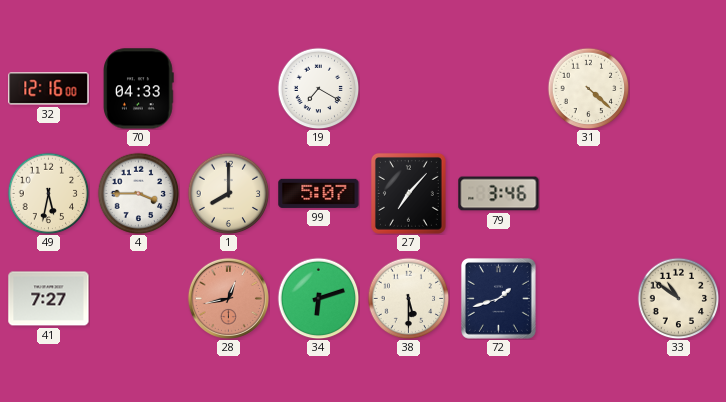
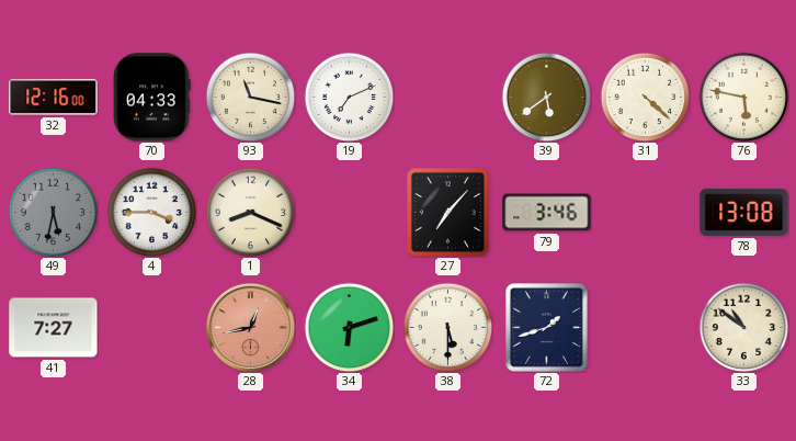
93: none -> 11:17
19: 7:20 -> 7:11
39: none -> 5:39
76: none -> 5:47
49 dial: cream -> grey
1: 8:00 -> 8:19
99: 5:07 -> none
78: none -> 13:08
